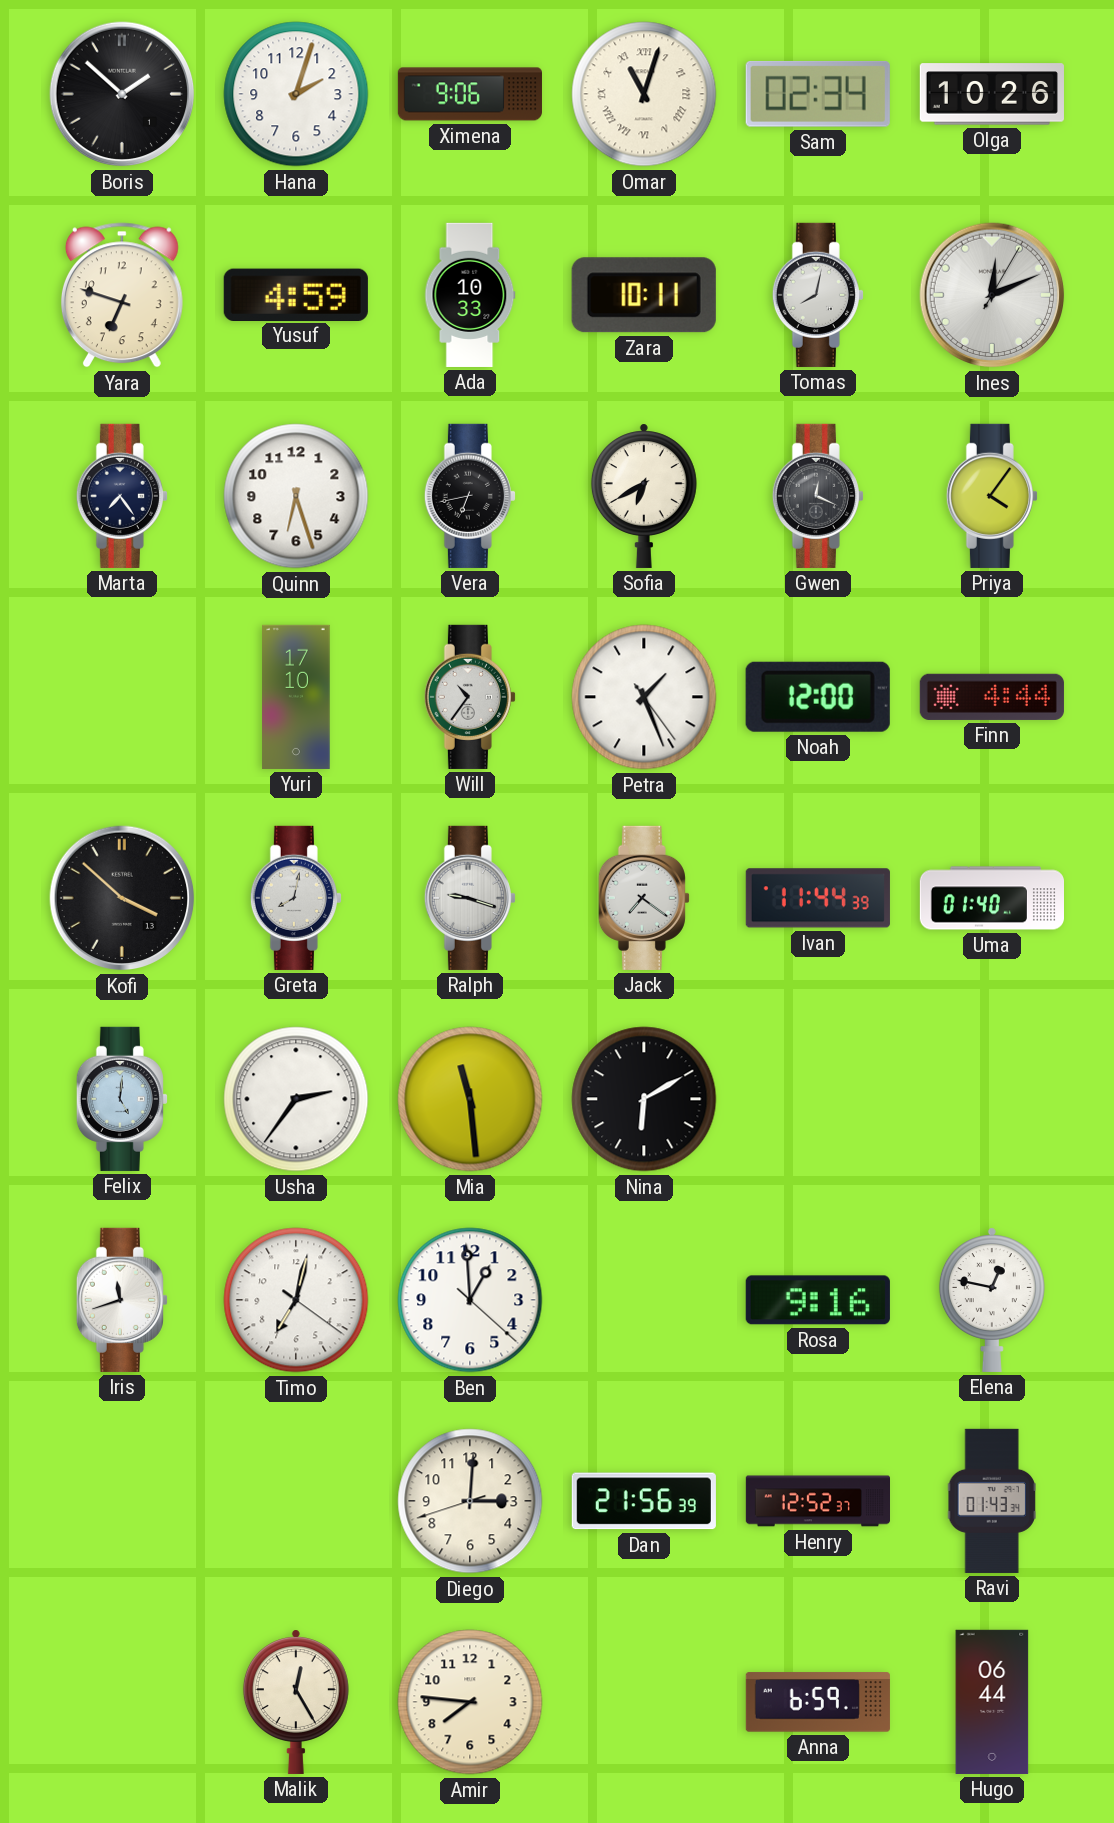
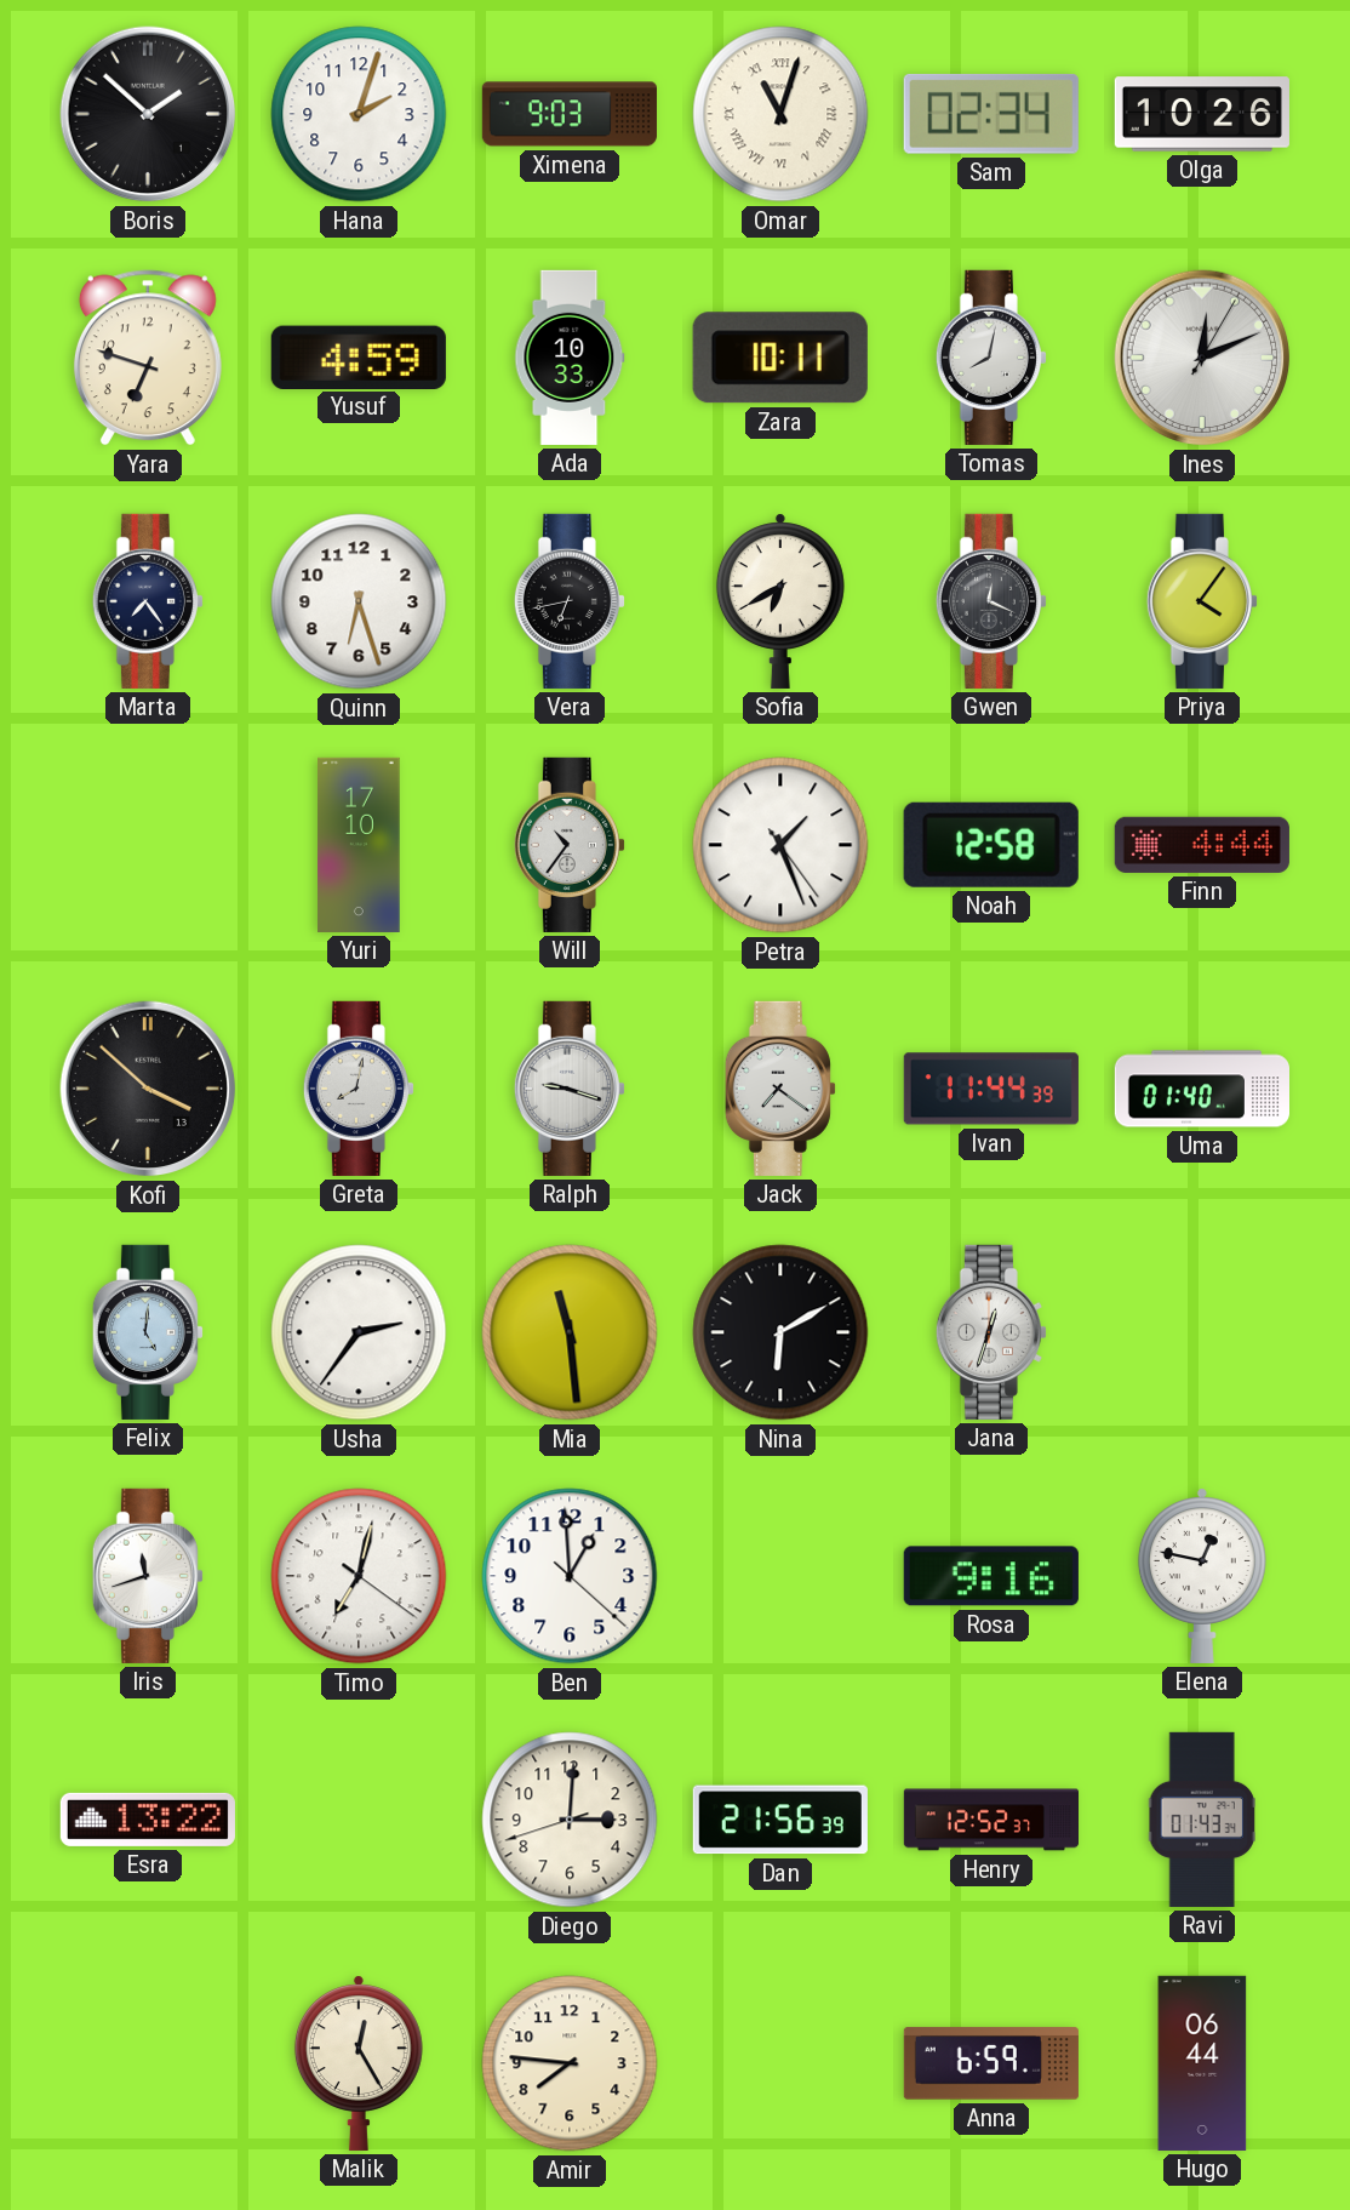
Ximena: 9:06 -> 9:03
Noah: 12:00 -> 12:58
Jana: none -> 12:33
Esra: none -> 13:22
